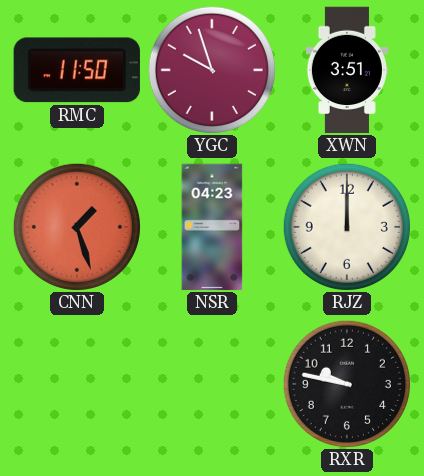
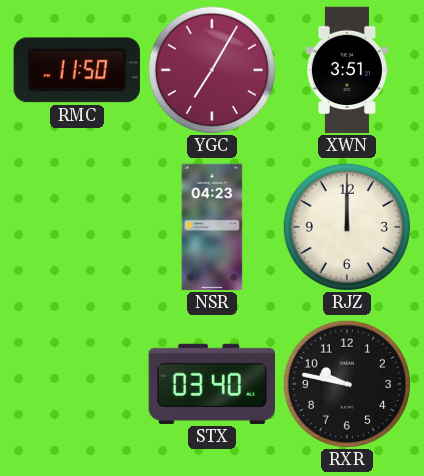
YGC: 9:57 -> 7:05
CNN: 1:27 -> none
STX: none -> 03:40
